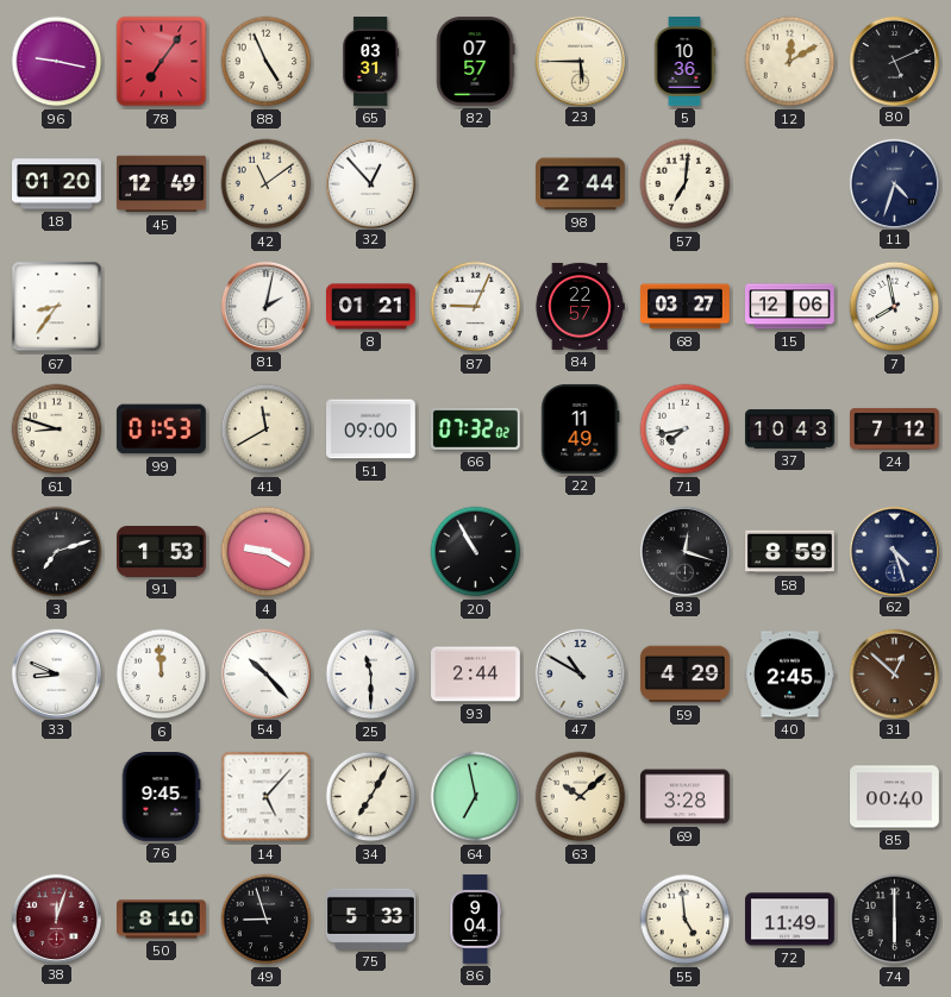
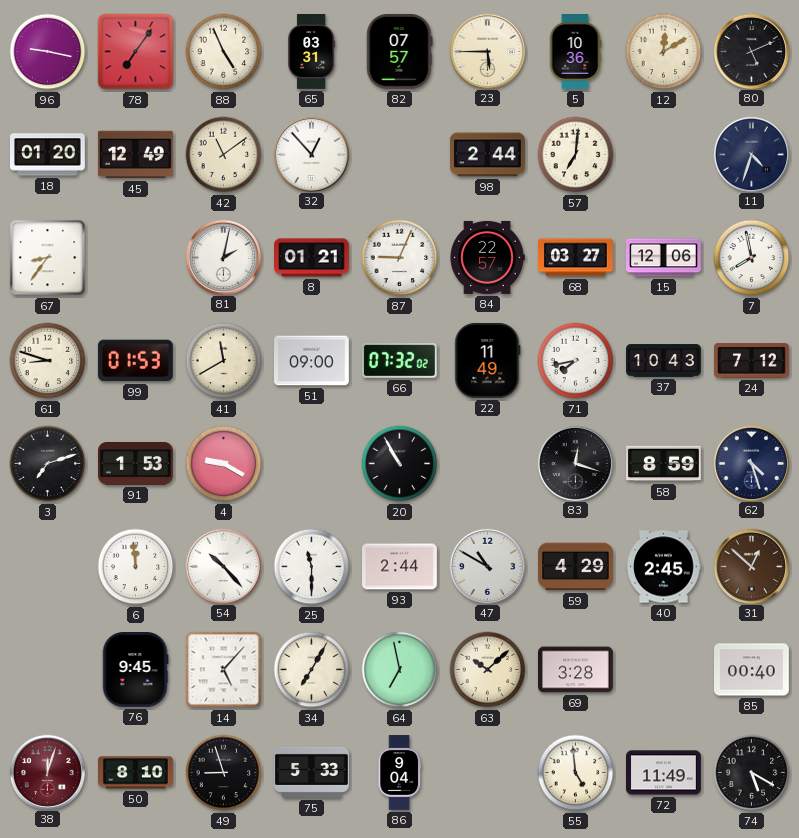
33: 8:49 -> none
74: 6:00 -> 5:20
